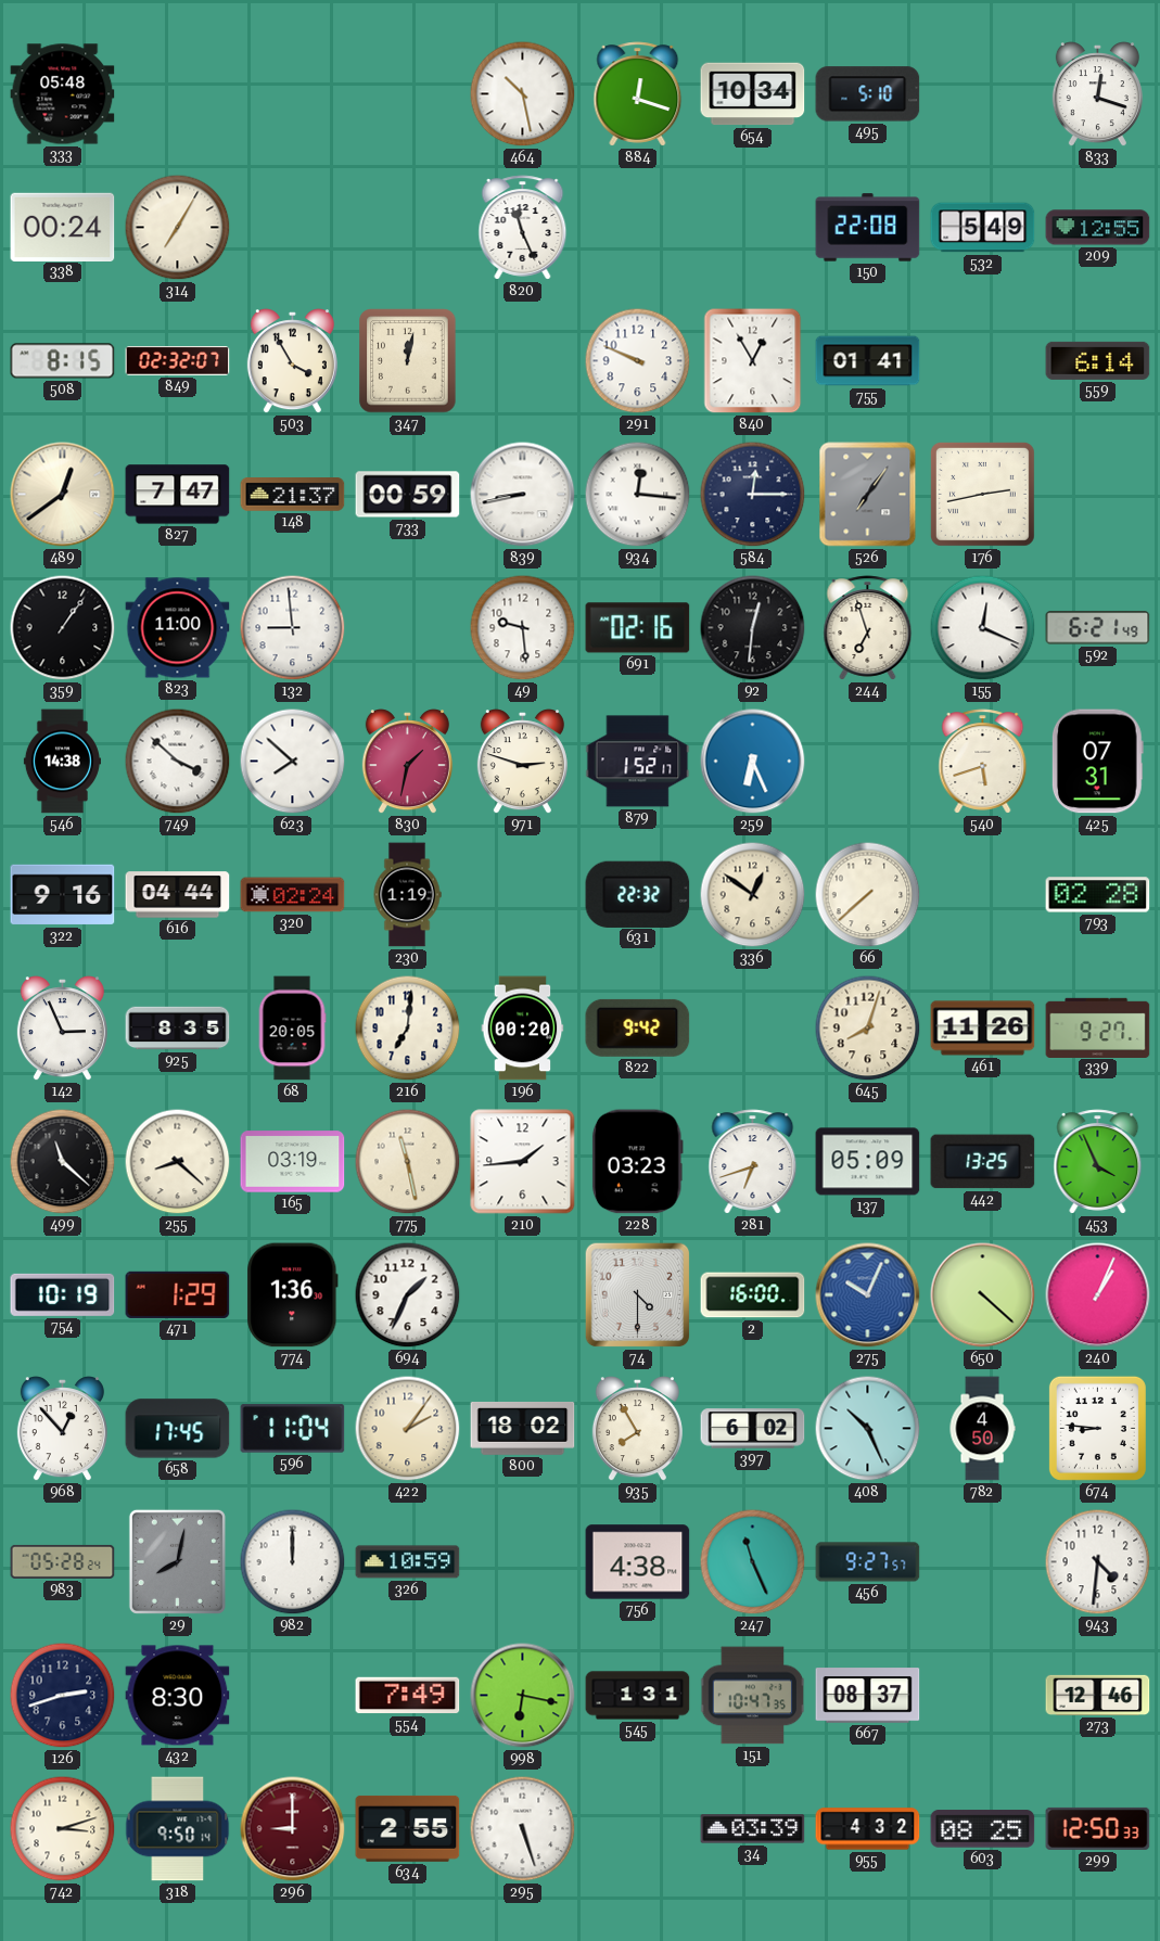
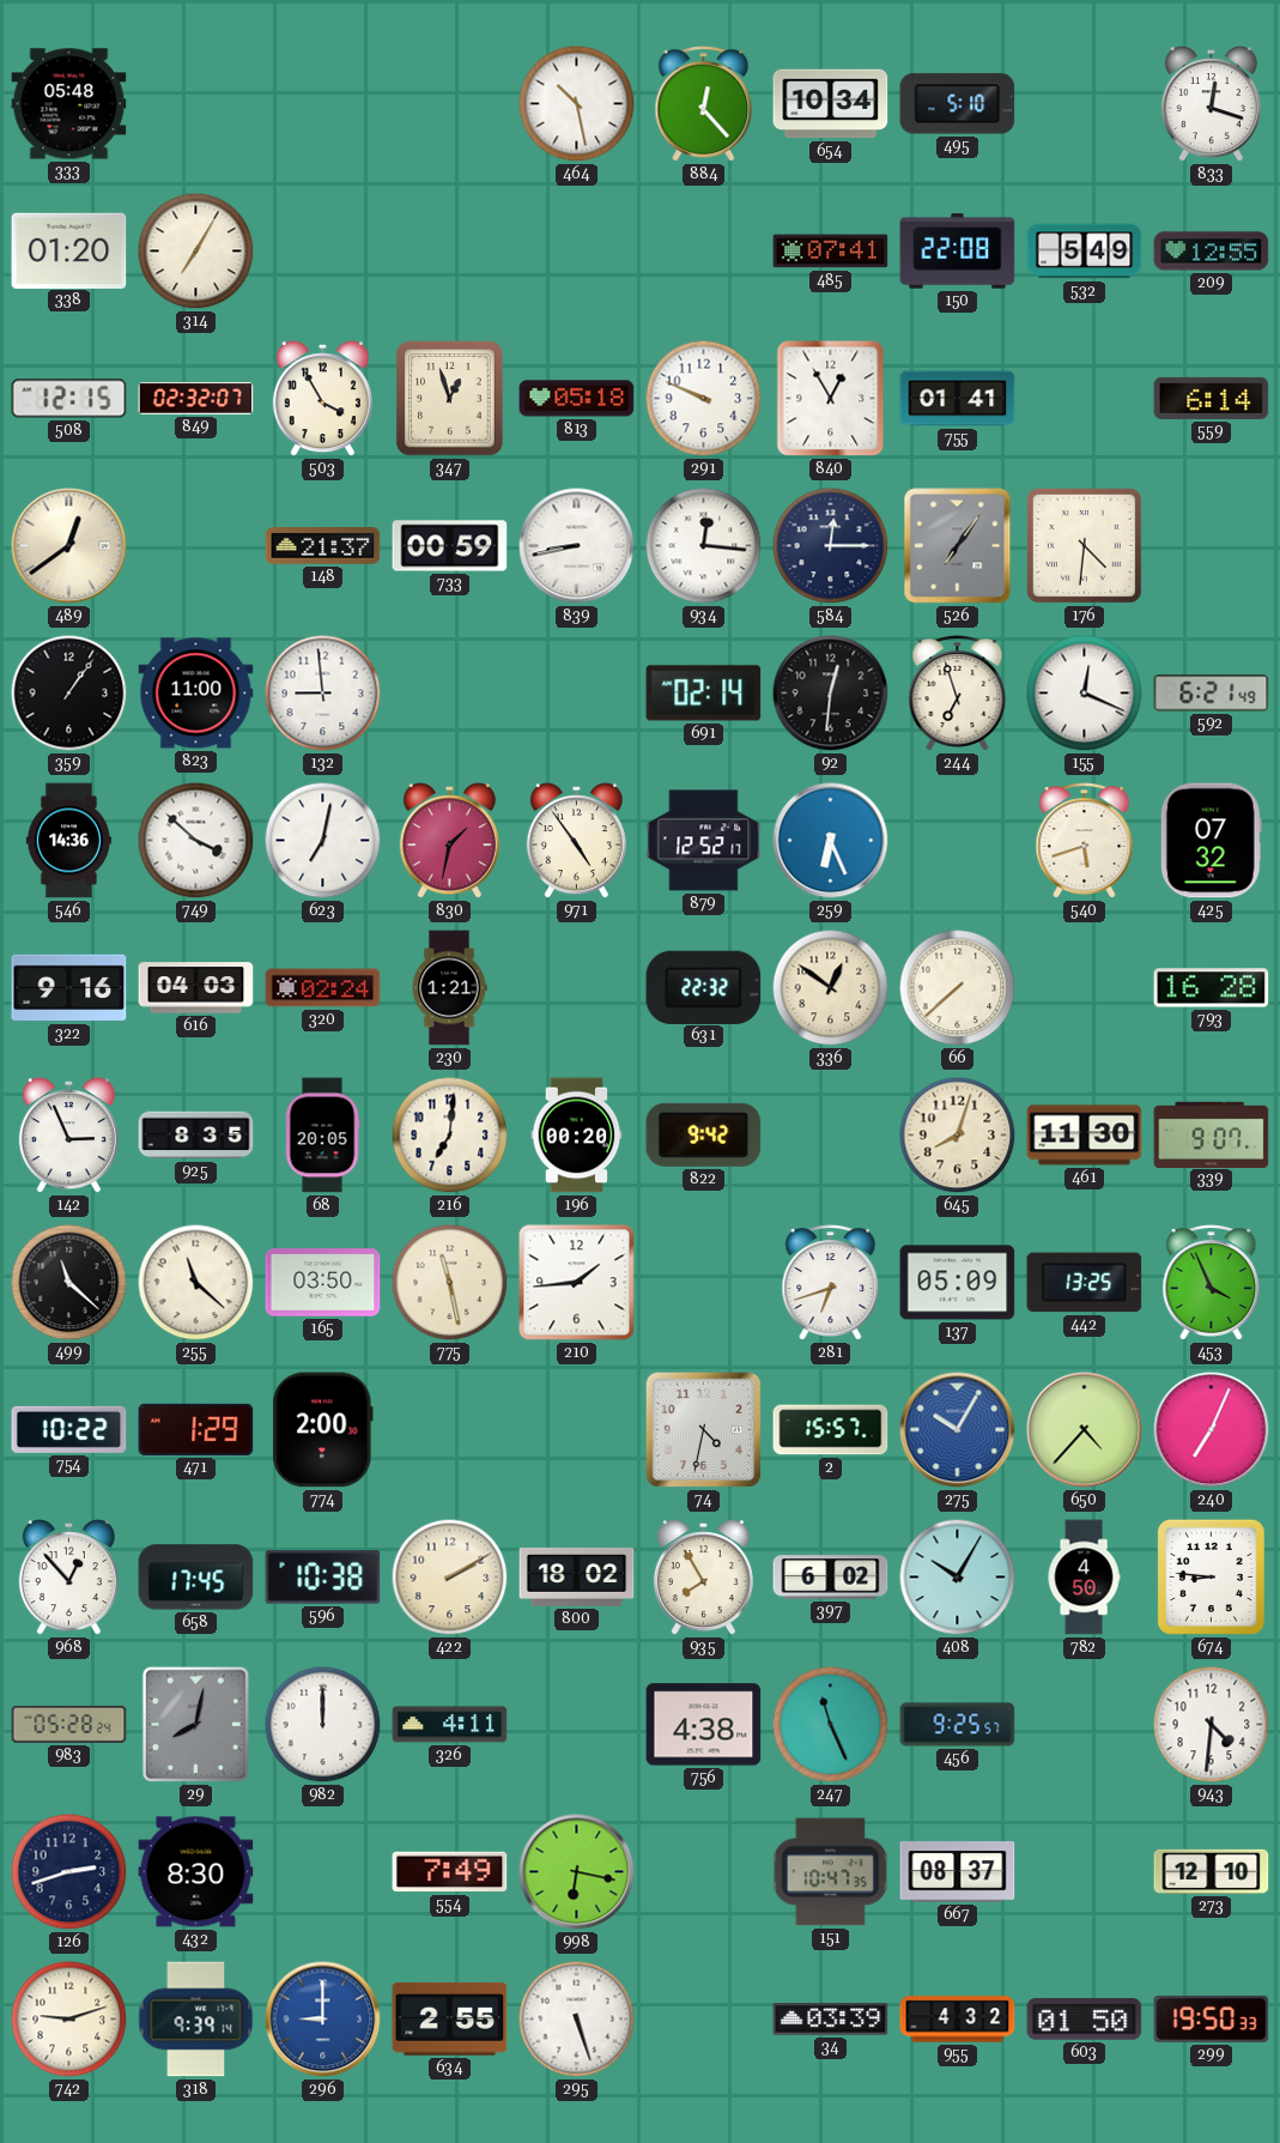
884: 12:18 -> 12:23
338: 00:24 -> 01:20
820: 11:26 -> none
485: none -> 07:41
508: 8:15 -> 12:15
347: 12:02 -> 12:57
813: none -> 05:18
827: 7:47 -> none
176: 2:43 -> 4:31
49: 9:29 -> none
691: 02:16 -> 02:14
546: 14:38 -> 14:36
623: 7:52 -> 7:02
971: 2:48 -> 4:54
879: 1:52 -> 12:52
425: 07:31 -> 07:32
616: 04:44 -> 04:03
230: 1:19 -> 1:21
793: 02:28 -> 16:28
461: 11:26 -> 11:30
339: 9:27 -> 9:07
255: 8:22 -> 11:22
165: 03:19 -> 03:50
228: 03:23 -> none
754: 10:19 -> 10:22
774: 1:36 -> 2:00
694: 1:34 -> none
74: 4:30 -> 4:32
2: 16:00 -> 15:57
275: 10:04 -> 10:05
650: 4:22 -> 4:37
240: 1:04 -> 7:04
596: 11:04 -> 10:38
422: 2:06 -> 2:10
408: 10:26 -> 10:05
326: 10:59 -> 4:11
456: 9:27 -> 9:25
545: 1:31 -> none
273: 12:46 -> 12:10
742: 3:12 -> 9:12
318: 9:50 -> 9:39
296 dial: burgundy -> blue
603: 08:25 -> 01:50
299: 12:50 -> 19:50
